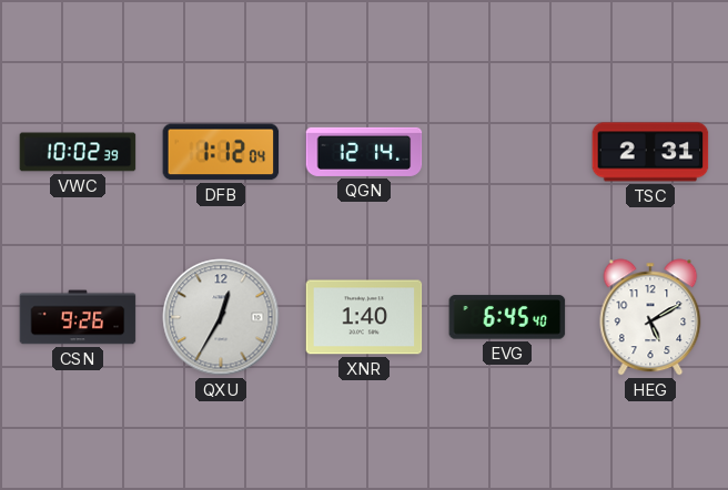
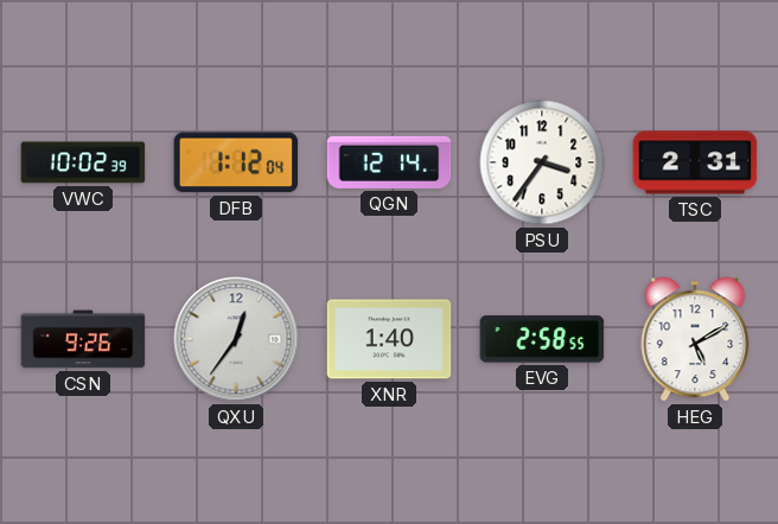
PSU: none -> 3:36
QXU: 12:35 -> 12:36
EVG: 6:45 -> 2:58
